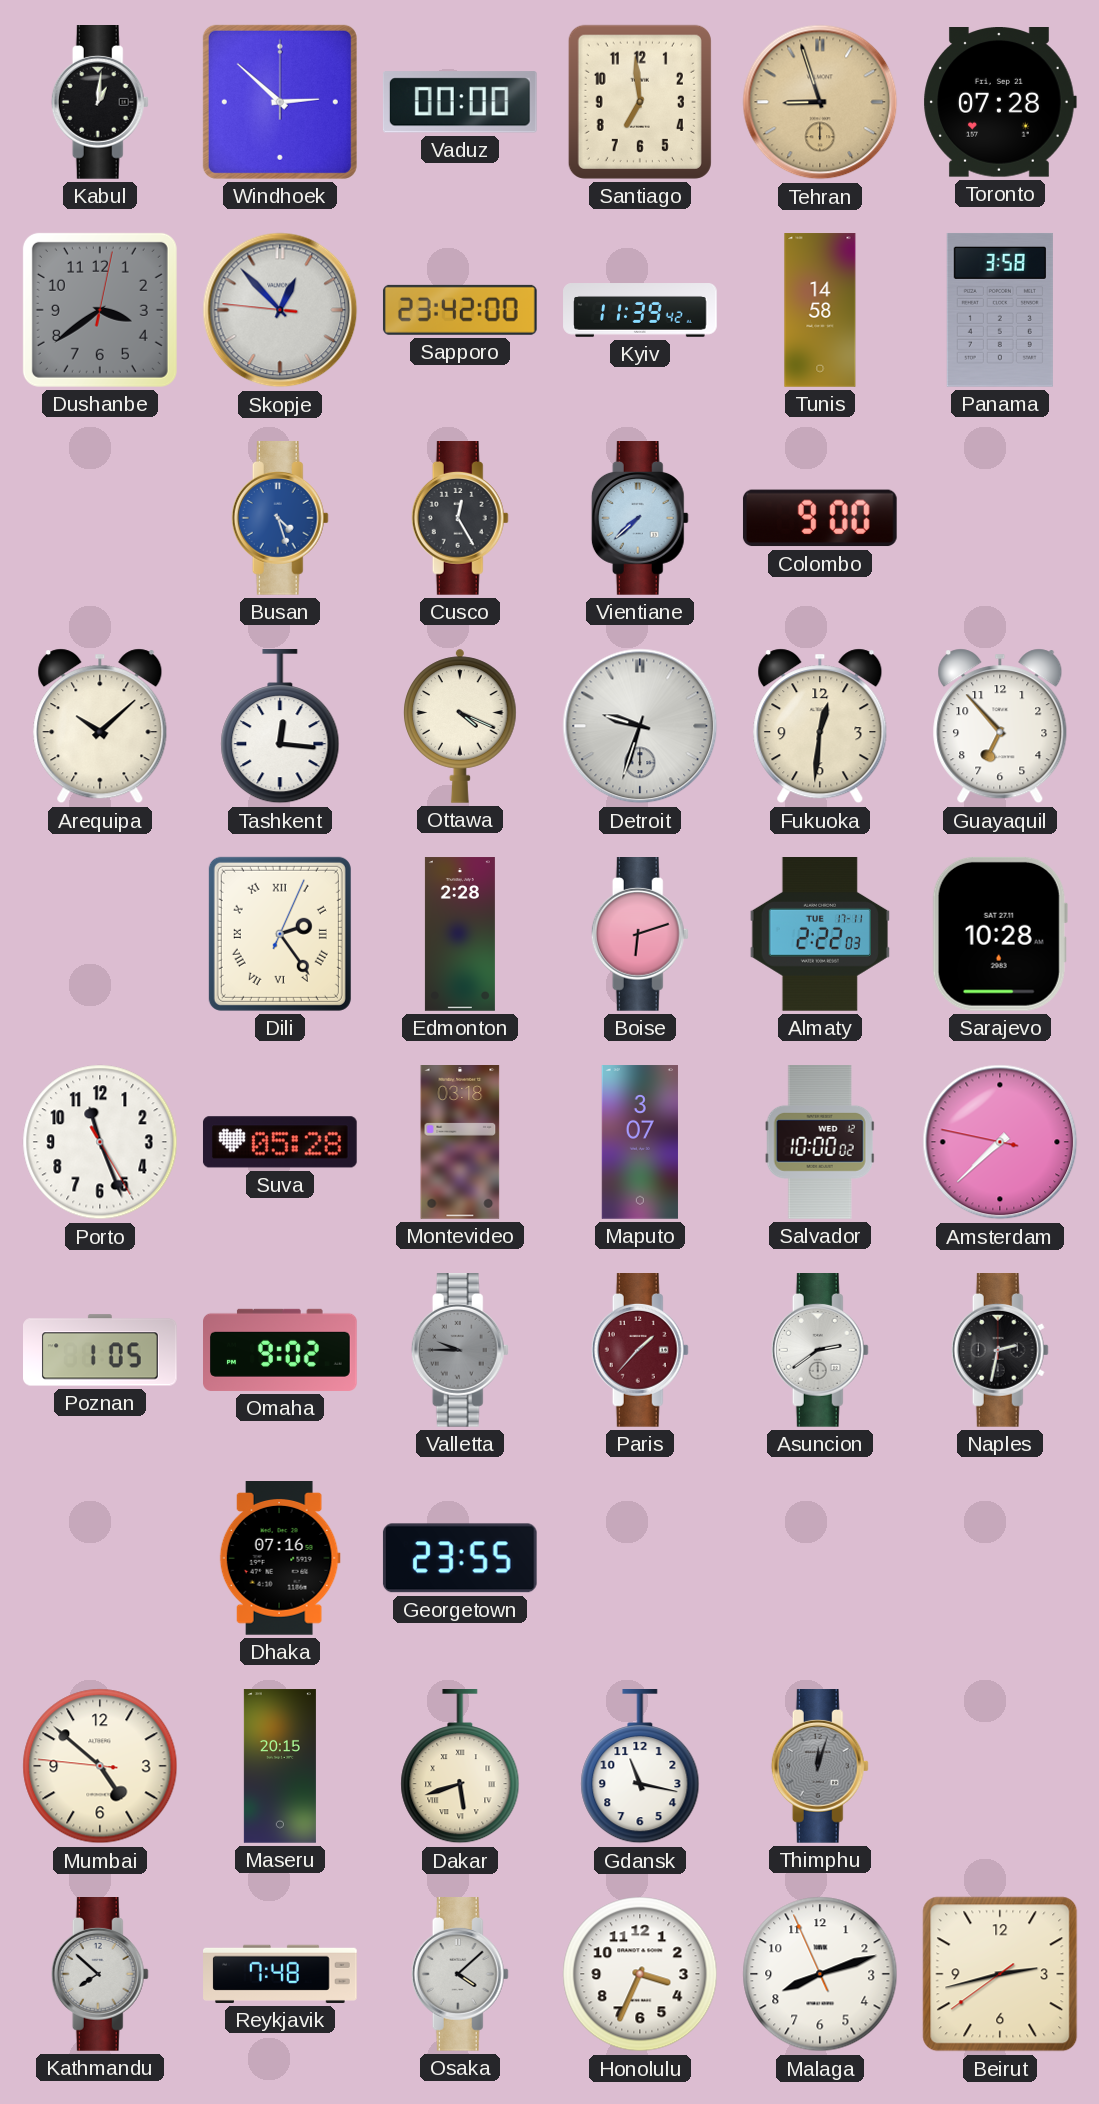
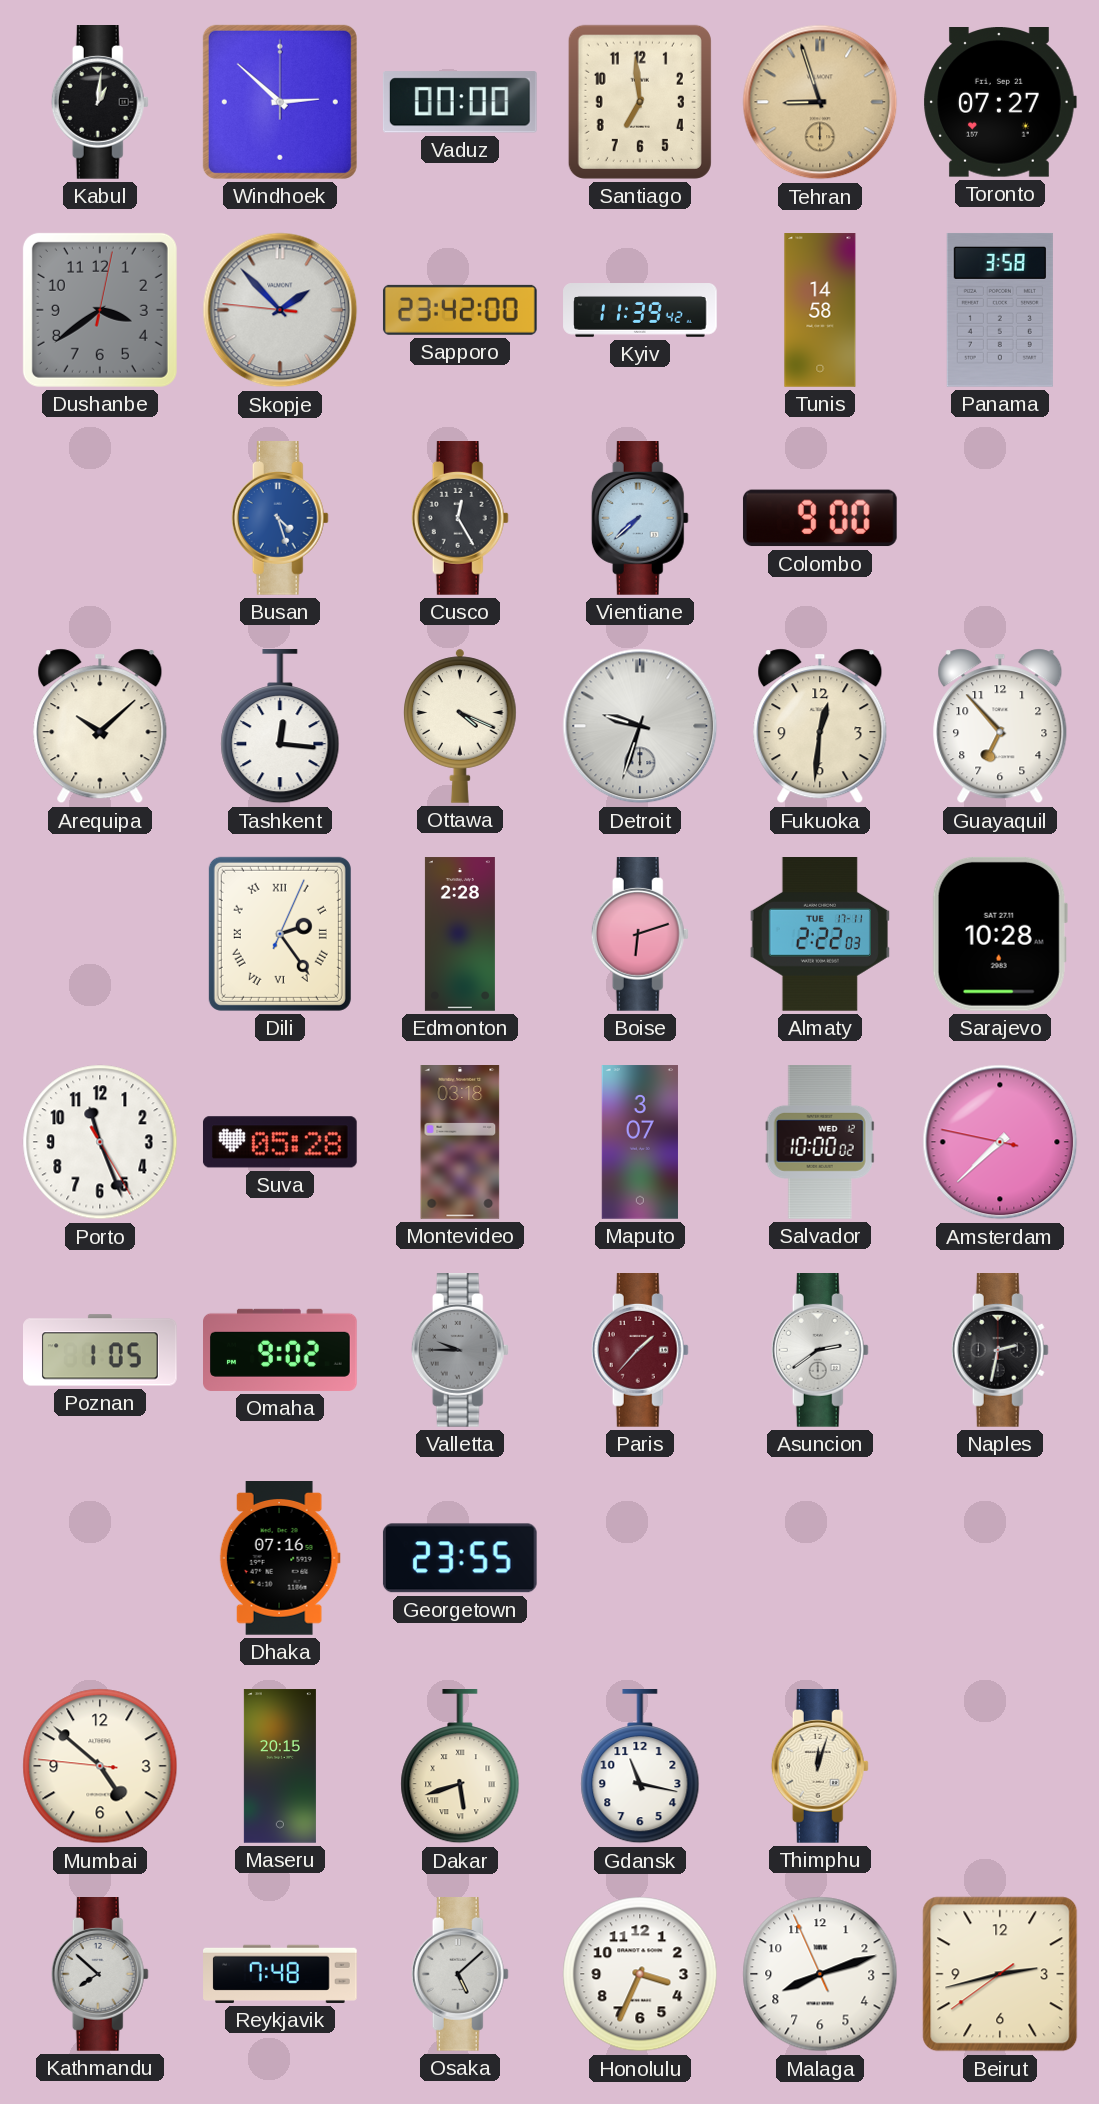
Toronto: 07:28 -> 07:27
Skopje: 12:52 -> 1:52
Thimphu dial: grey -> cream
Osaka: 4:08 -> 5:08
